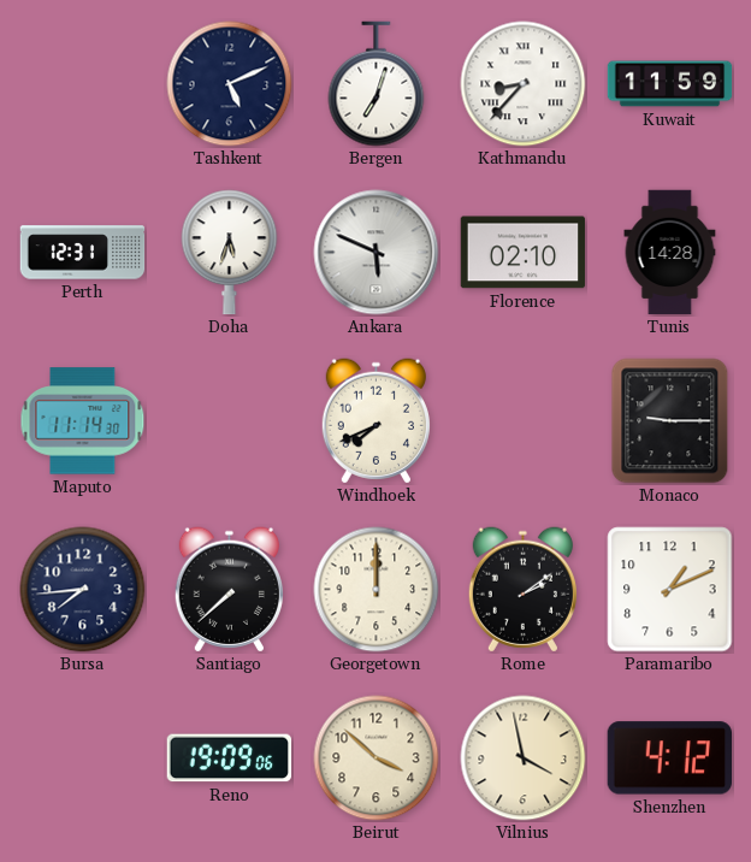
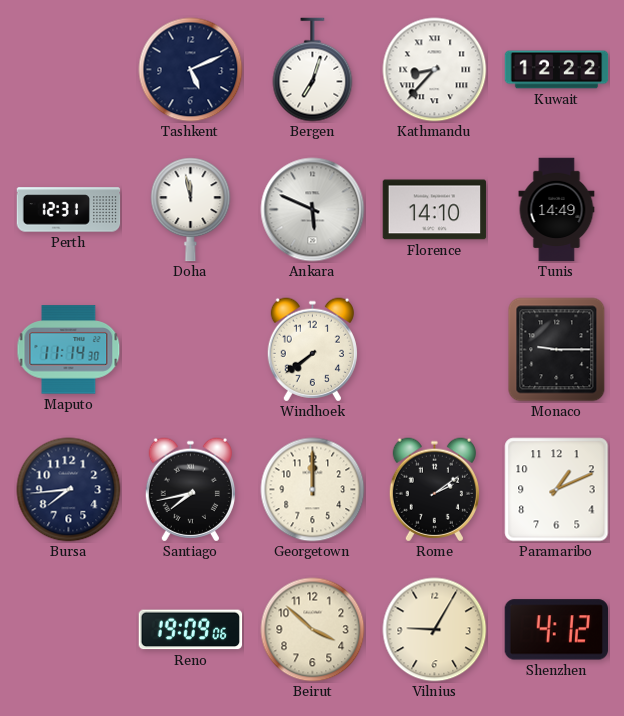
Kuwait: 11:59 -> 12:22
Doha: 5:33 -> 11:58
Florence: 02:10 -> 14:10
Tunis: 14:28 -> 14:49
Windhoek: 7:41 -> 7:39
Santiago: 7:38 -> 7:43
Vilnius: 3:58 -> 9:05
